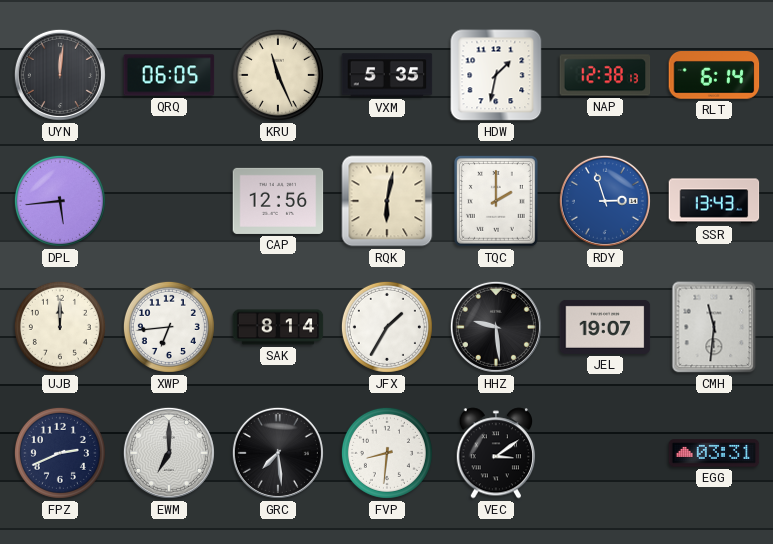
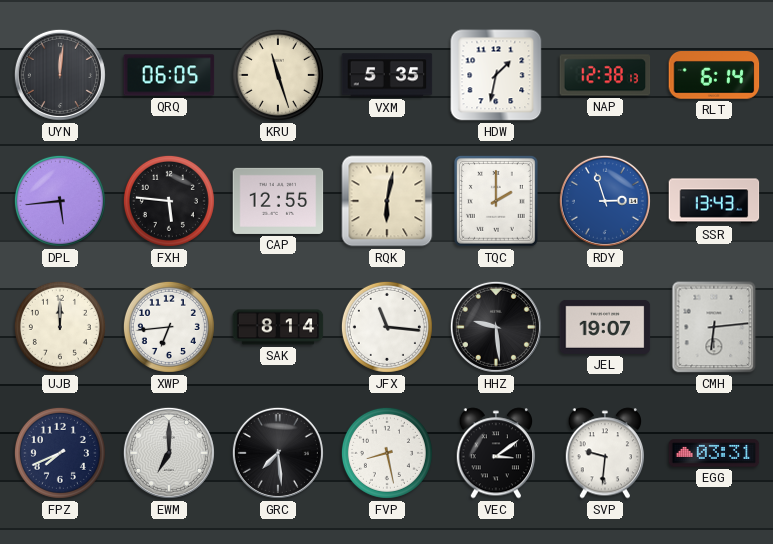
KRU: 11:26 -> 11:27
FXH: none -> 5:46
CAP: 12:56 -> 12:55
JFX: 1:35 -> 11:16
CMH: 11:31 -> 6:14
FPZ: 2:41 -> 7:41
FVP: 8:31 -> 8:28
SVP: none -> 9:31
